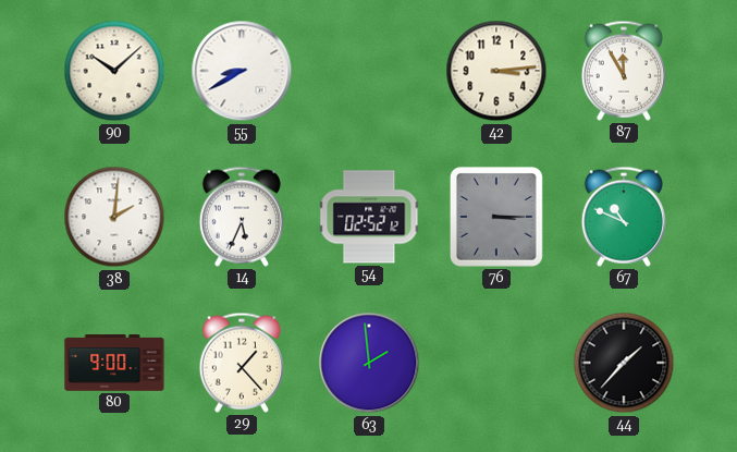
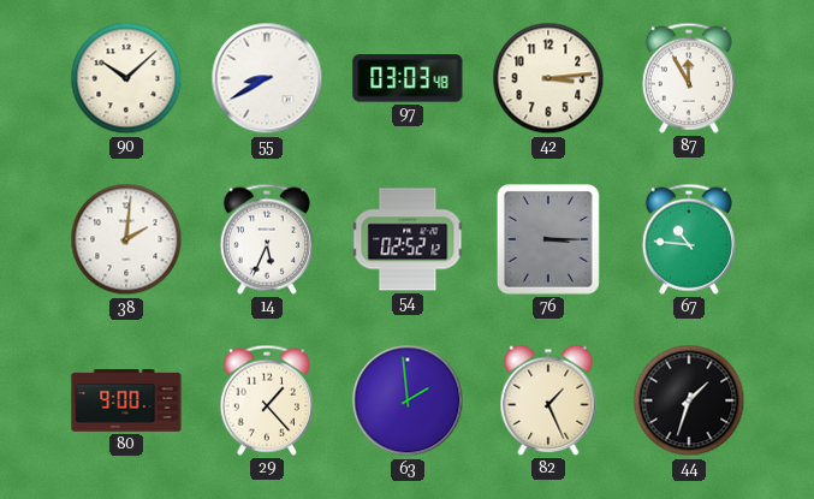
97: none -> 03:03
67: 10:49 -> 10:46
82: none -> 1:26
44: 1:37 -> 1:33
